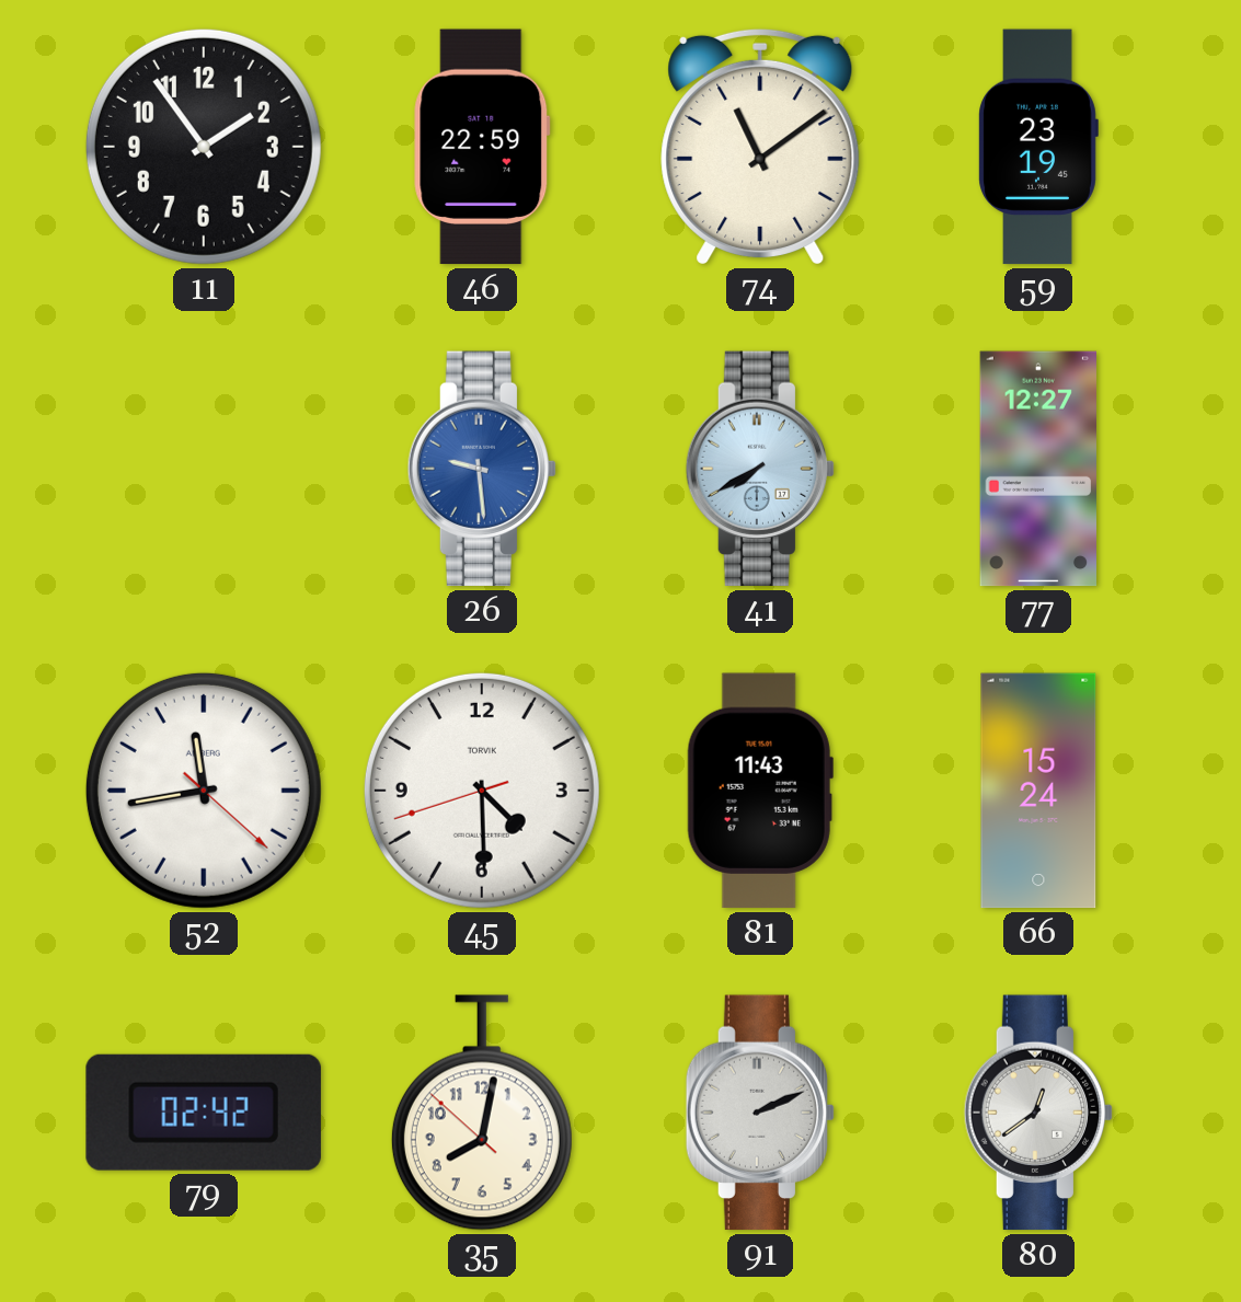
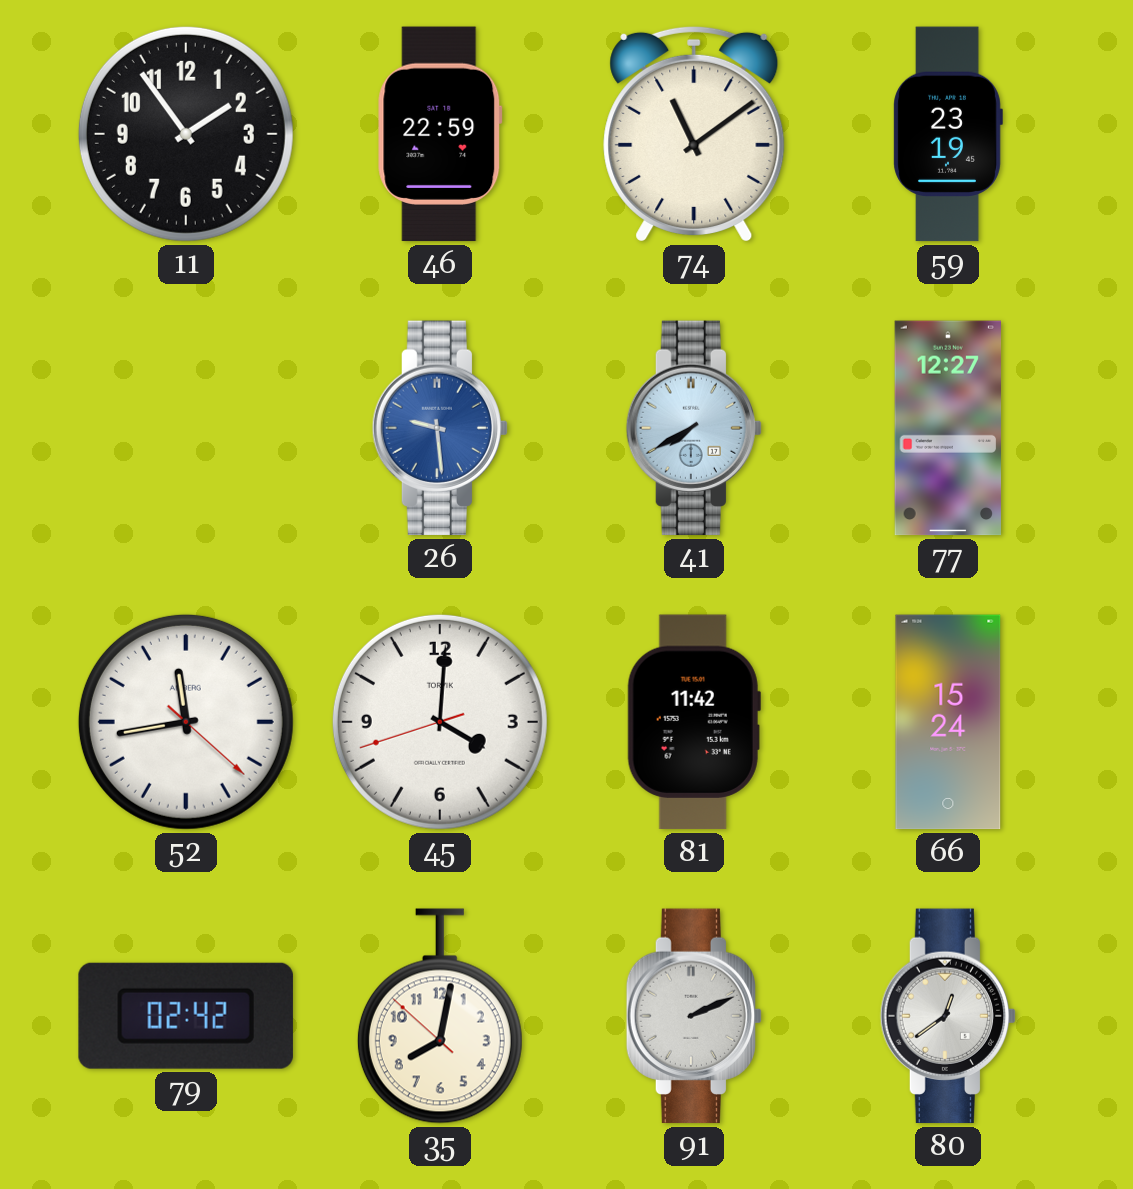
45: 4:29 -> 4:00
81: 11:43 -> 11:42
